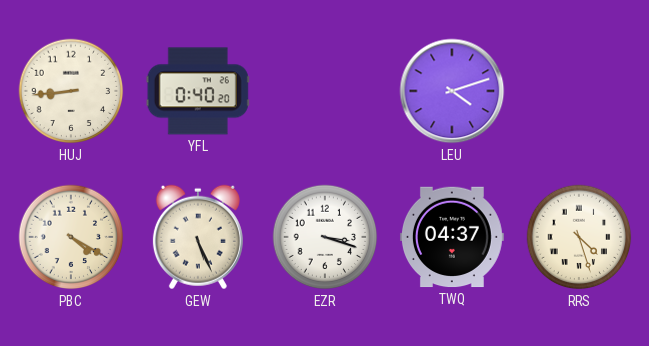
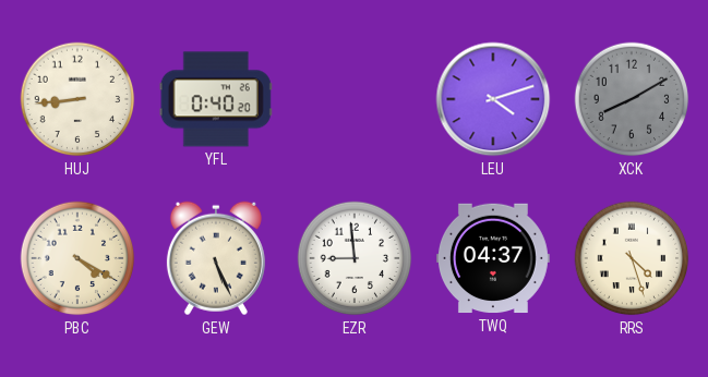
XCK: none -> 8:10
EZR: 3:18 -> 8:59
